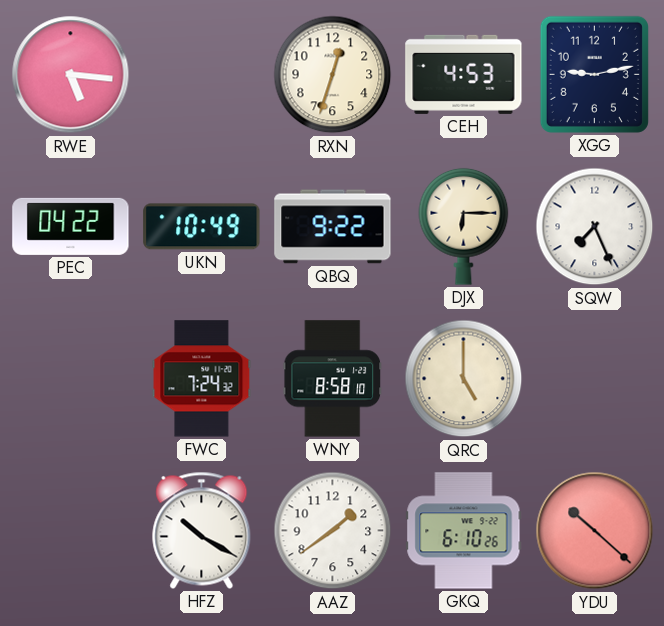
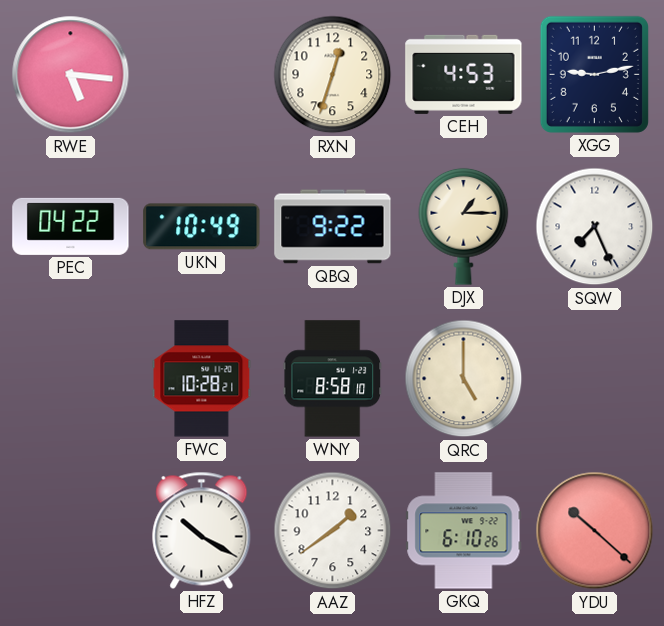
DJX: 6:15 -> 1:15
FWC: 7:24 -> 10:28
